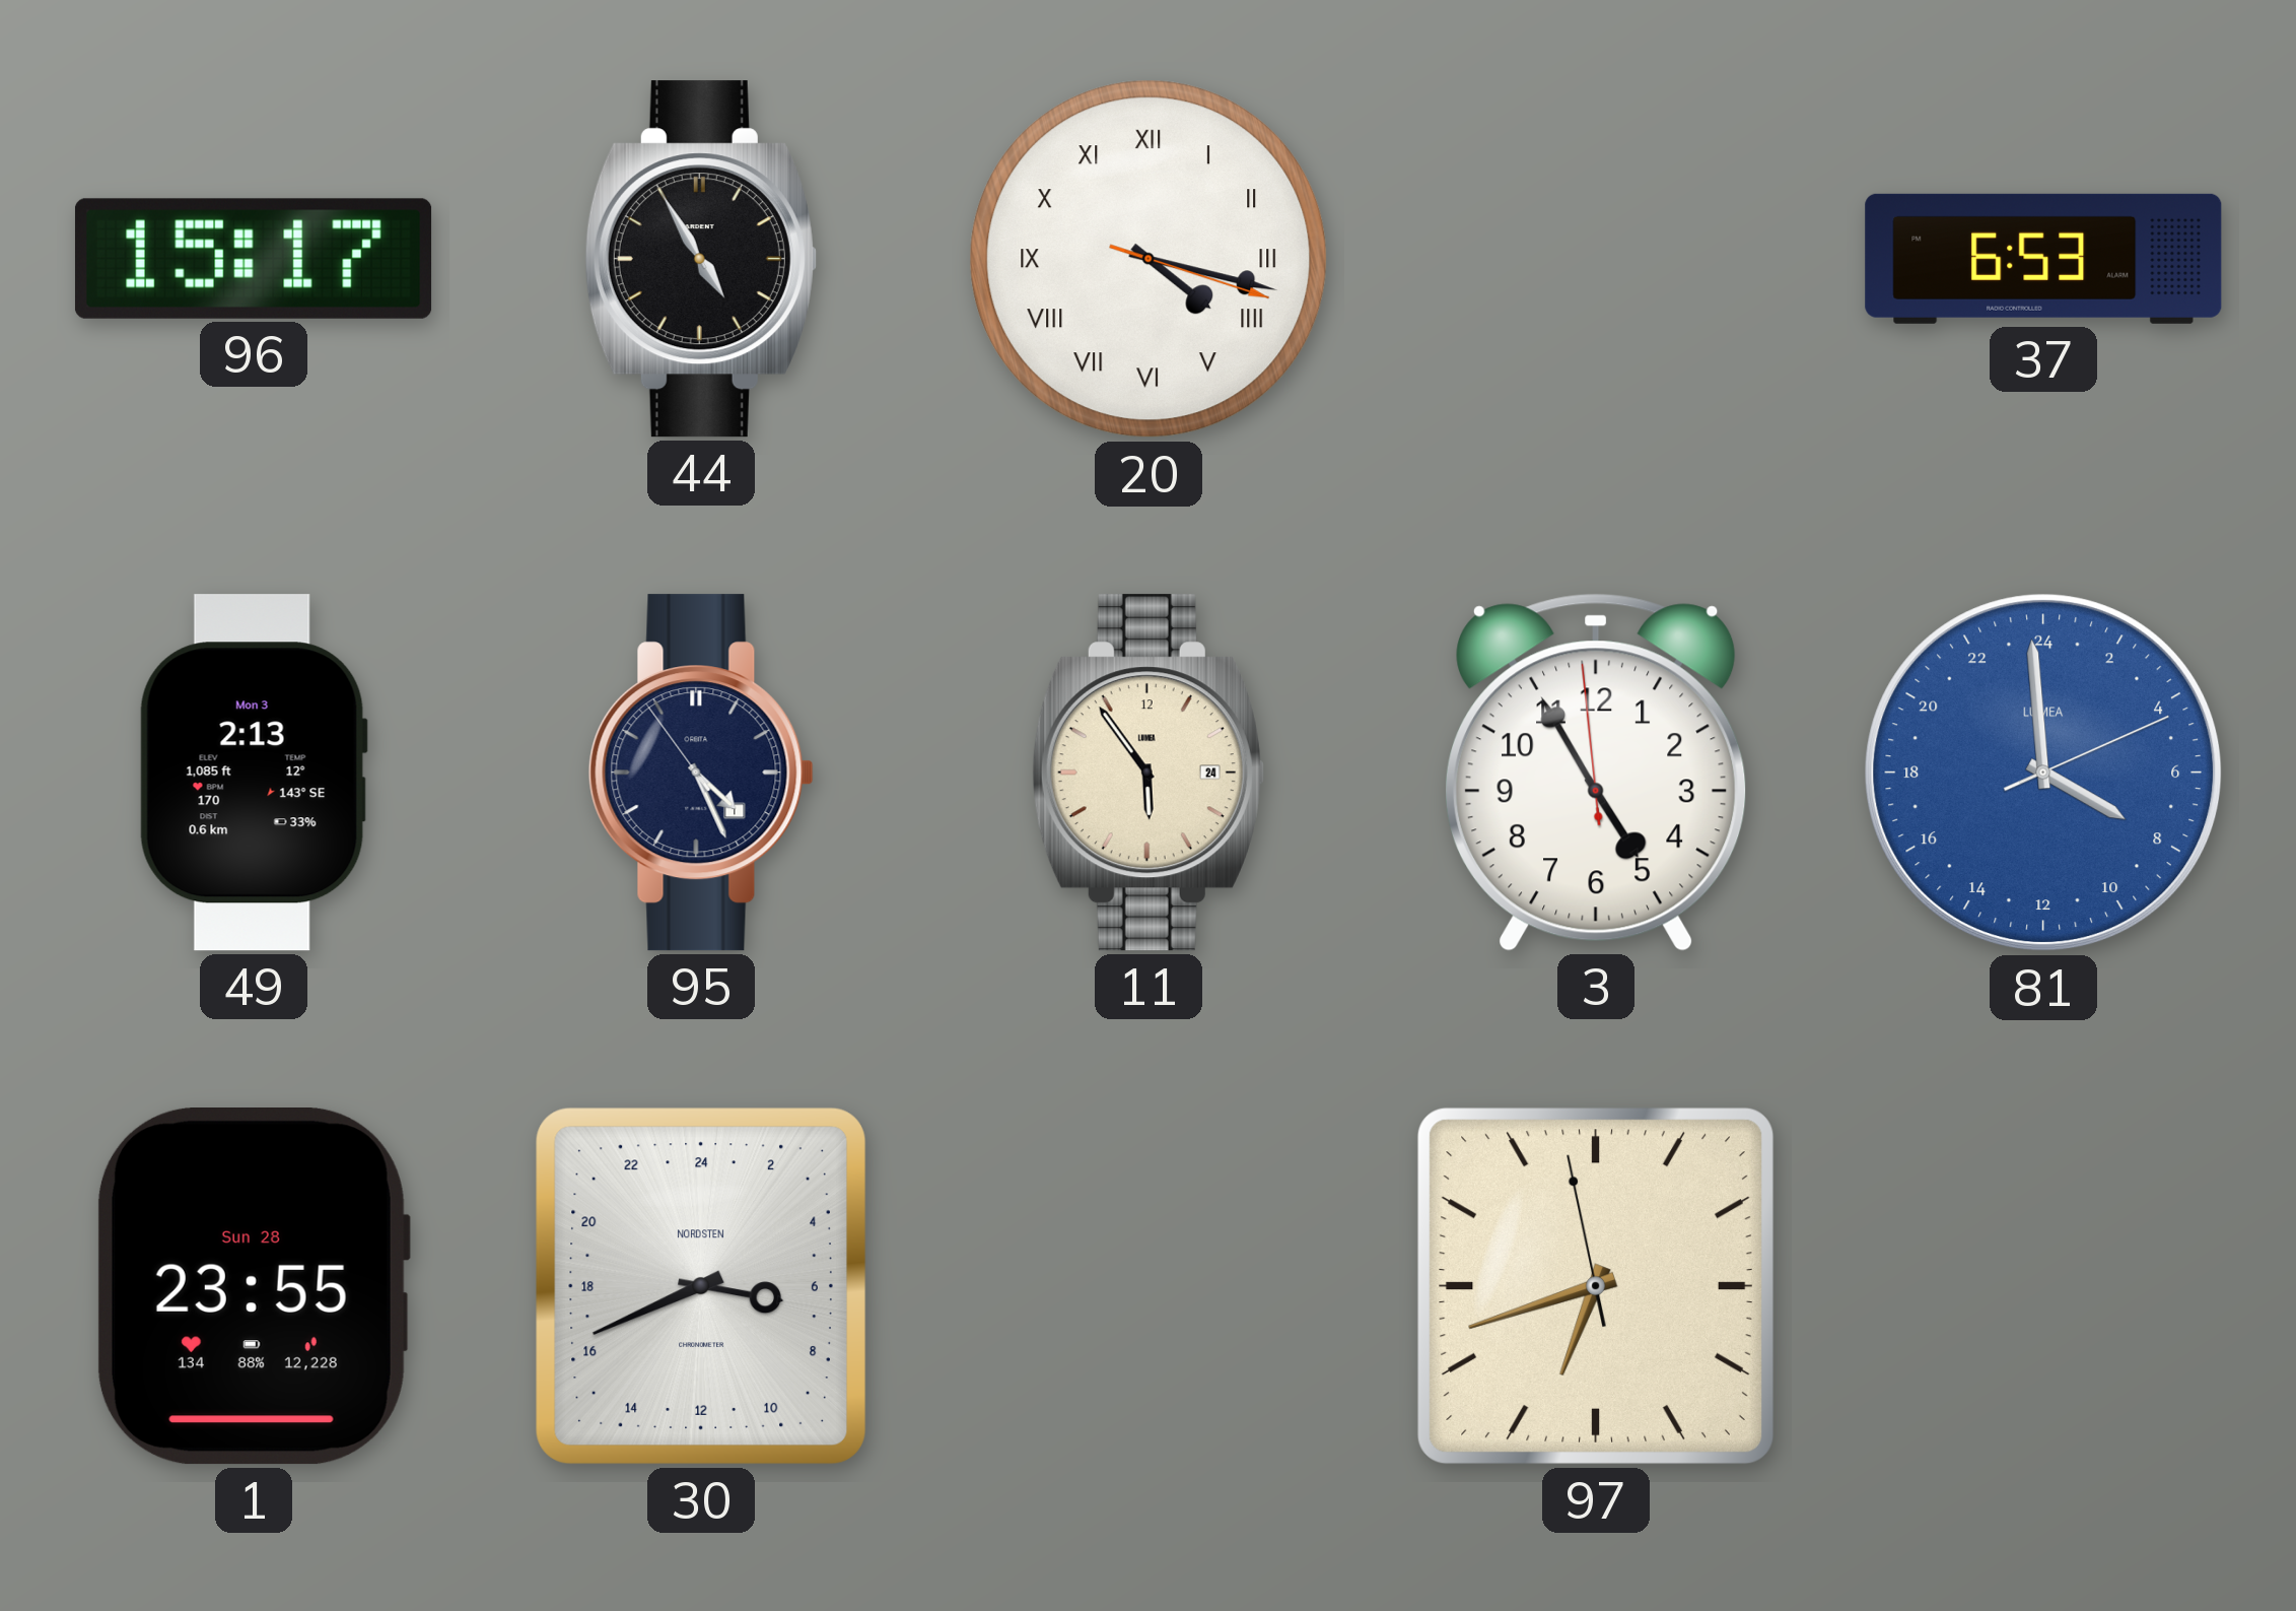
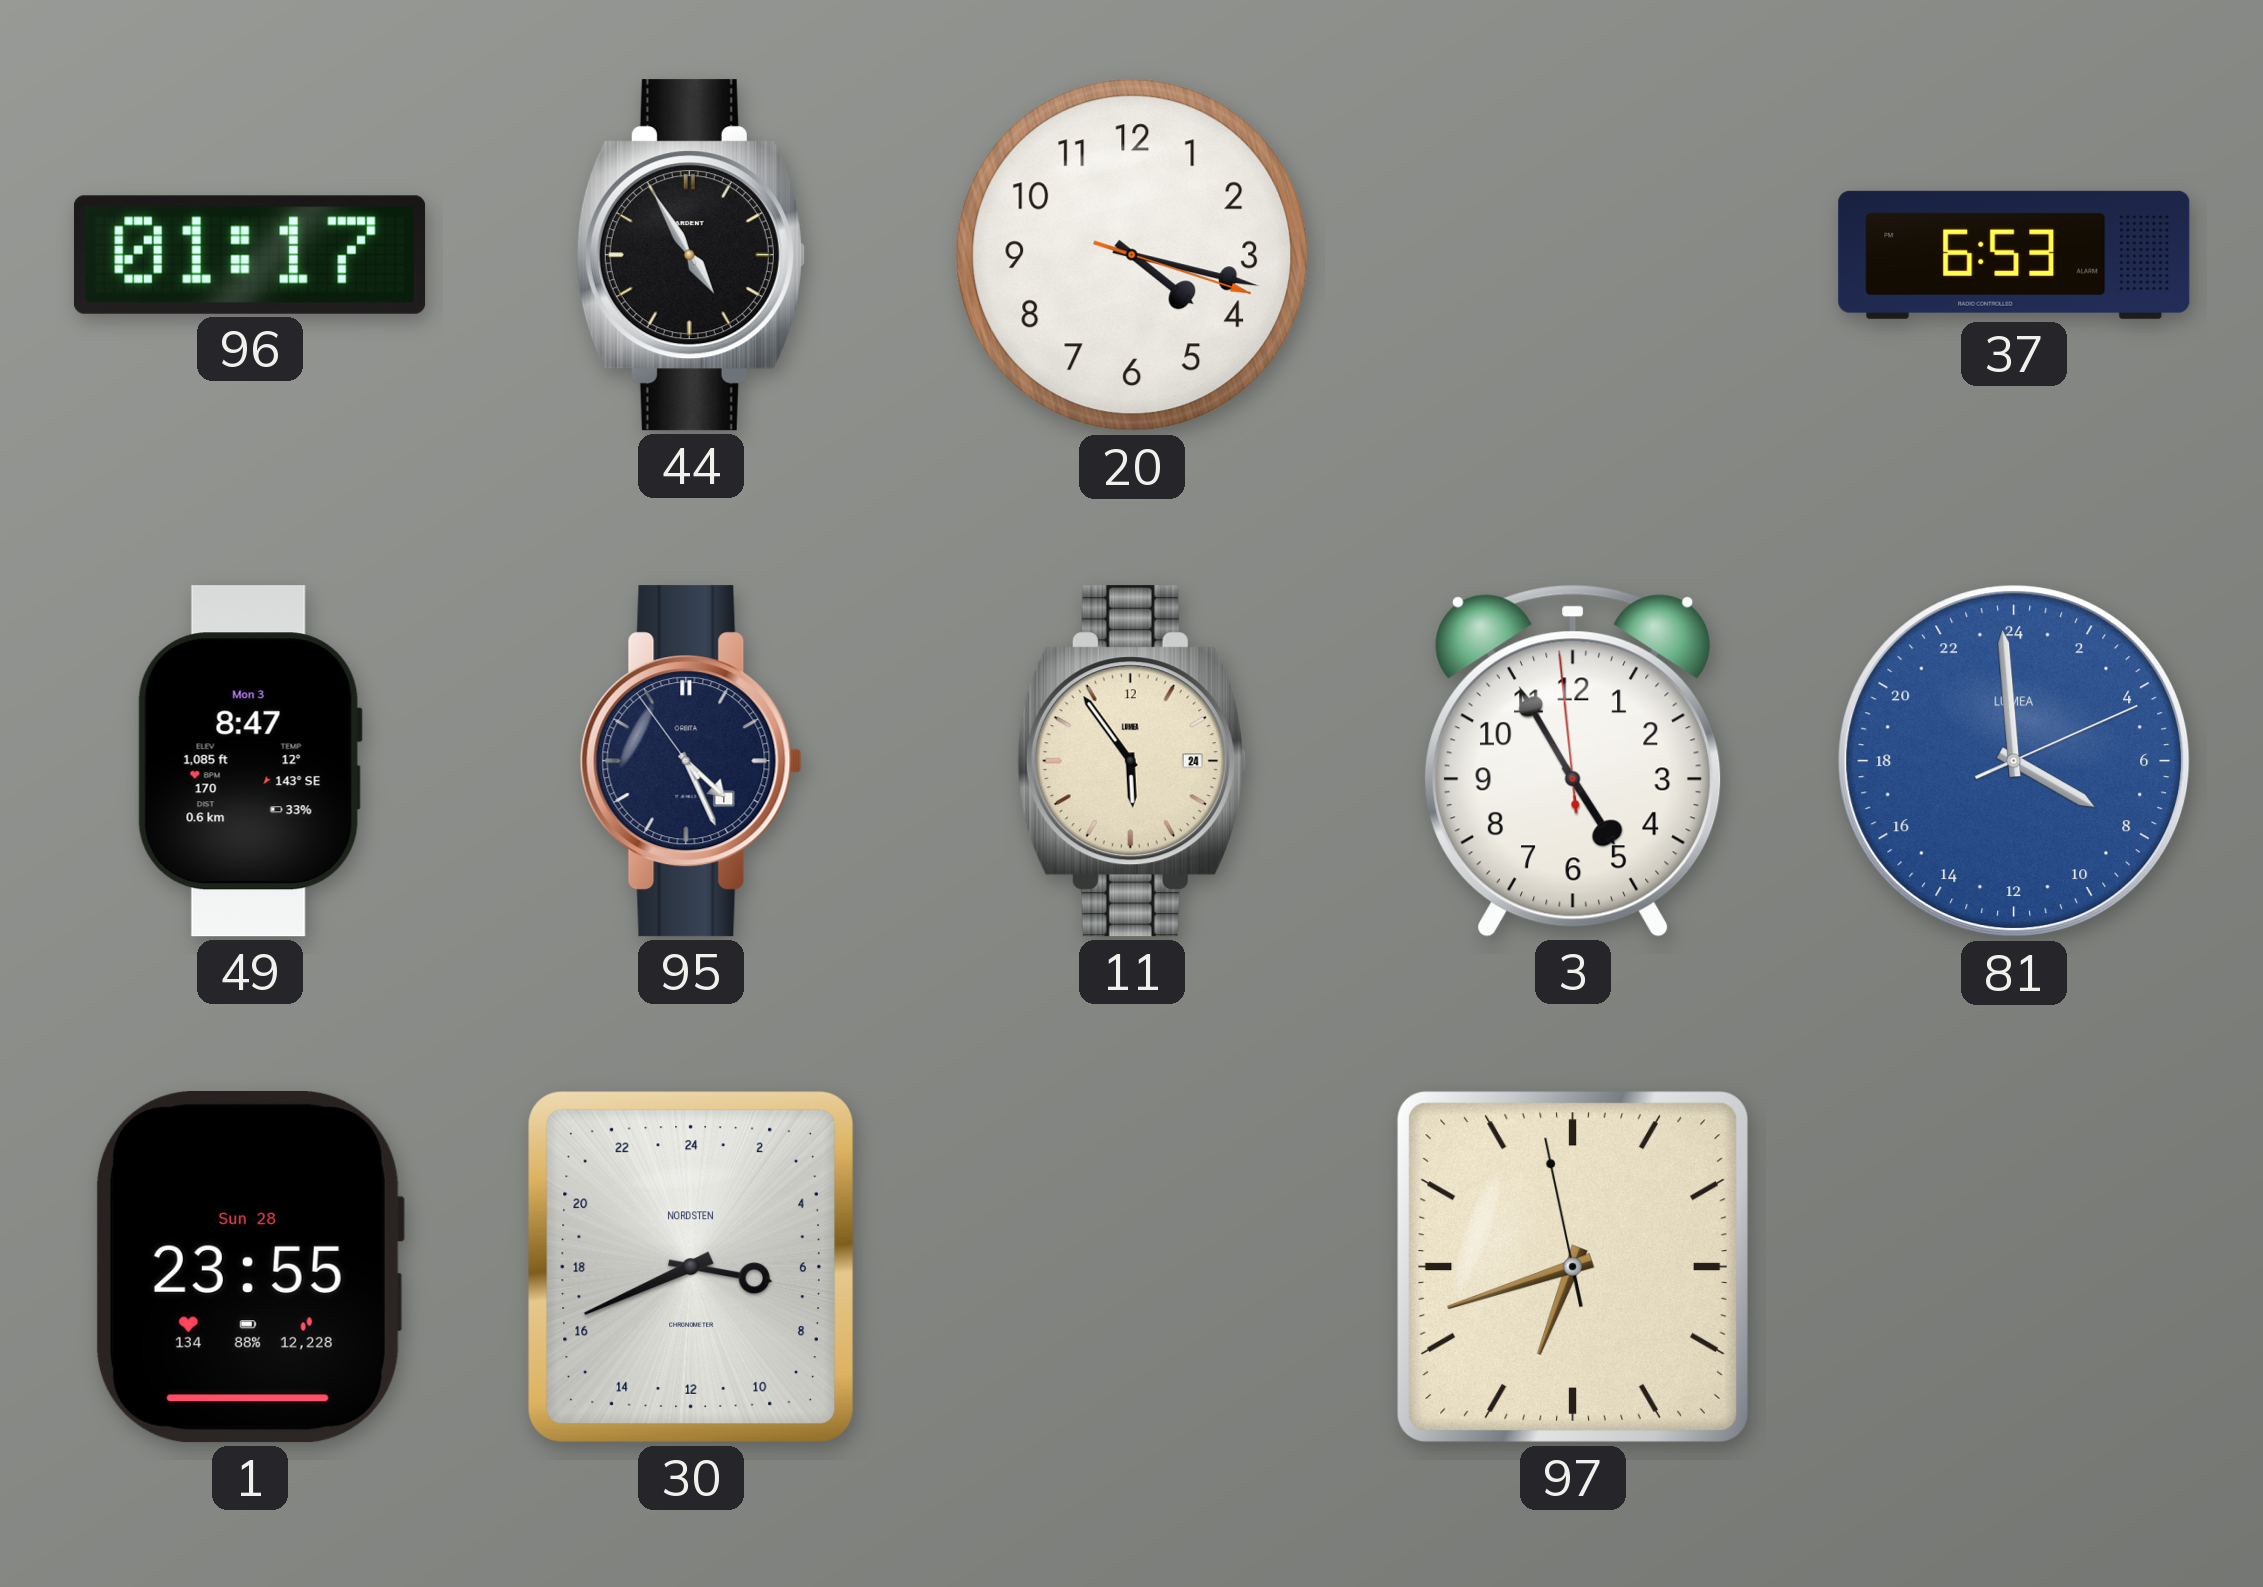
96: 15:17 -> 01:17
20 numerals: Roman -> Arabic
49: 2:13 -> 8:47
